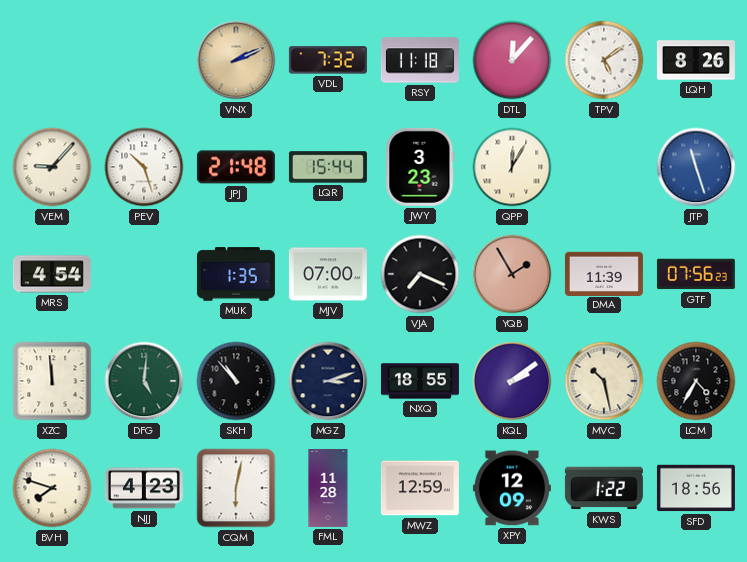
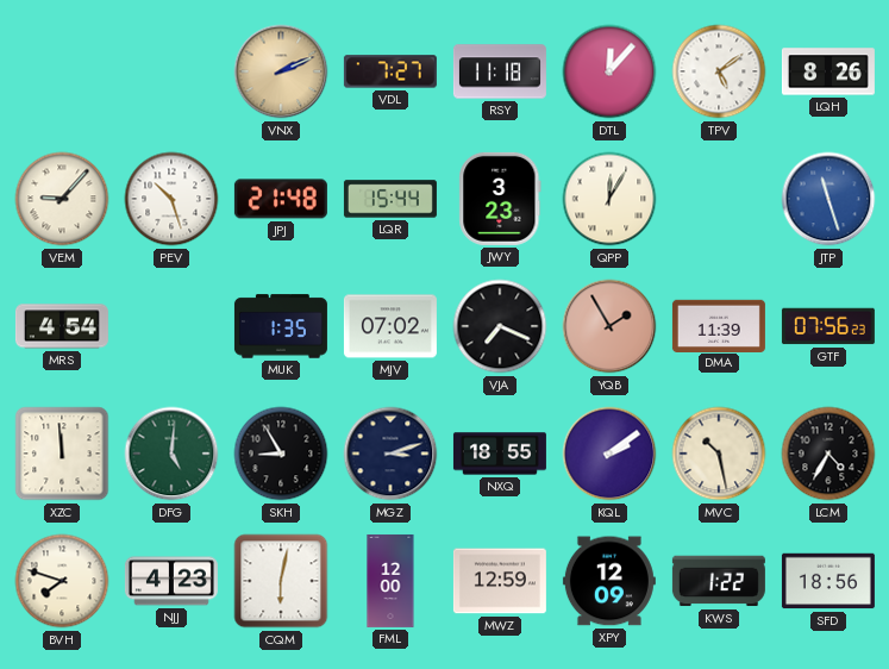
VDL: 7:32 -> 7:27
MJV: 07:00 -> 07:02
SKH: 10:53 -> 8:55
FML: 11:28 -> 12:00
